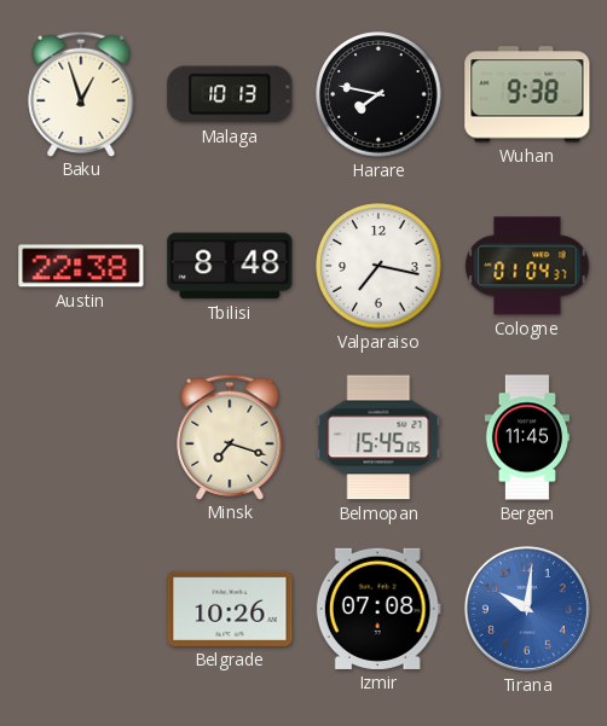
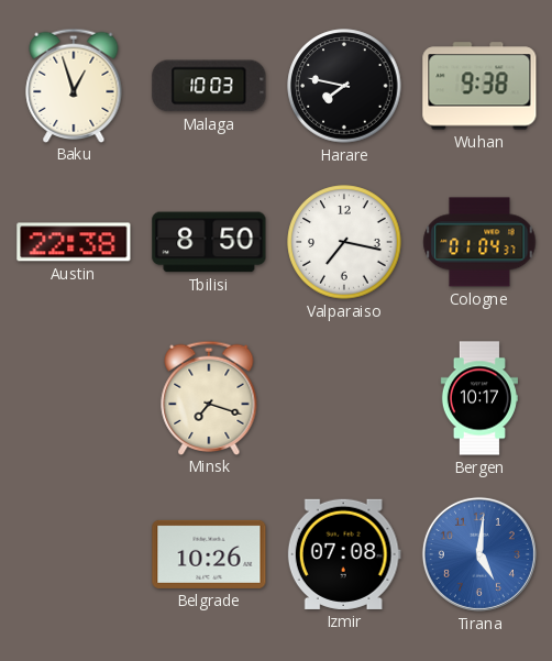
Malaga: 10:13 -> 10:03
Tbilisi: 8:48 -> 8:50
Belmopan: 15:45 -> none
Bergen: 11:45 -> 10:17
Tirana: 10:01 -> 5:01
